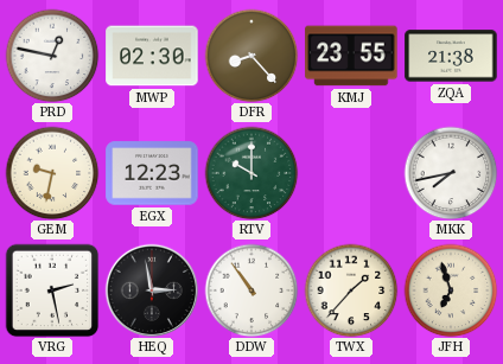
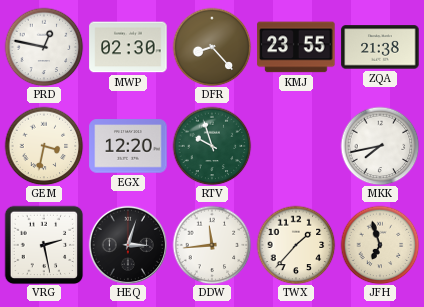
GEM: 9:32 -> 3:32
EGX: 12:23 -> 12:20
RTV: 10:00 -> 9:57
HEQ: 2:58 -> 3:03
DDW: 10:54 -> 11:44
